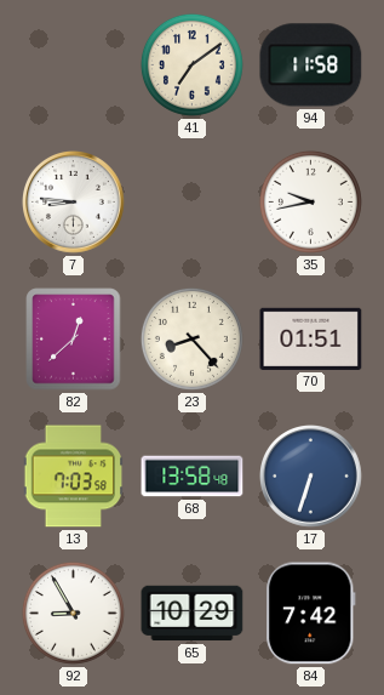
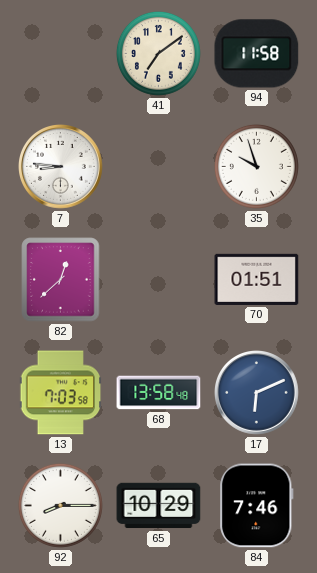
35: 9:43 -> 9:57
23: 8:23 -> none
17: 6:33 -> 6:11
92: 8:55 -> 8:15
84: 7:42 -> 7:46
